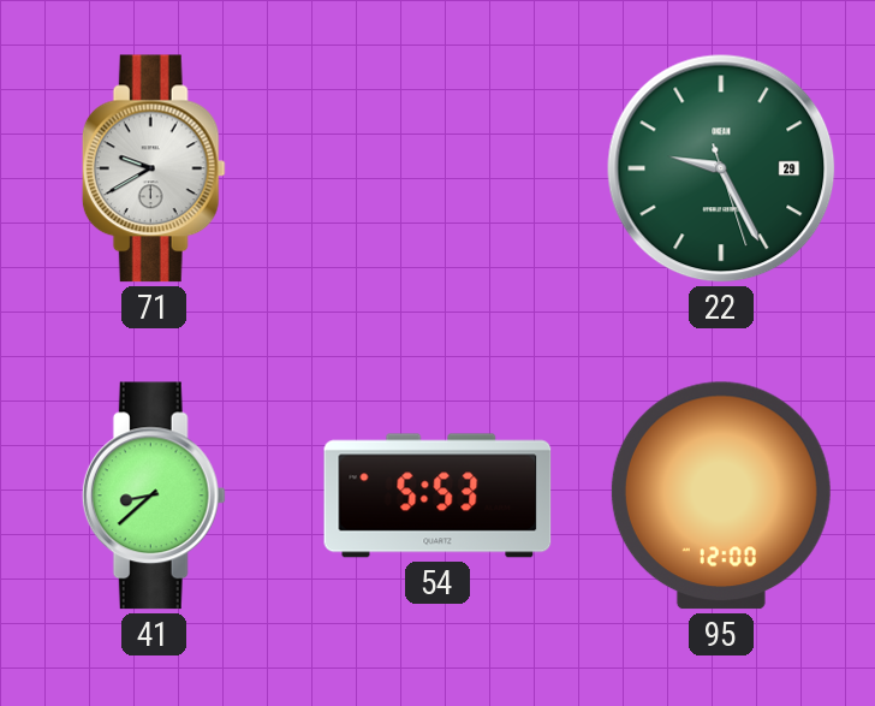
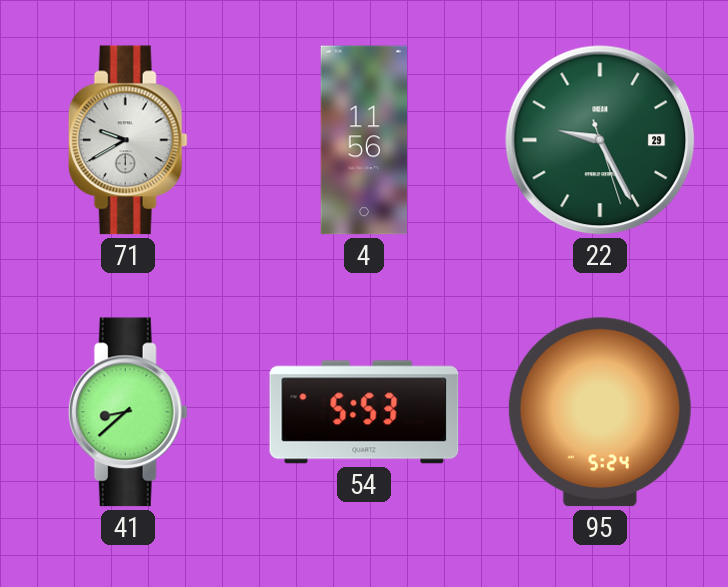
4: none -> 11:56
95: 12:00 -> 5:24
